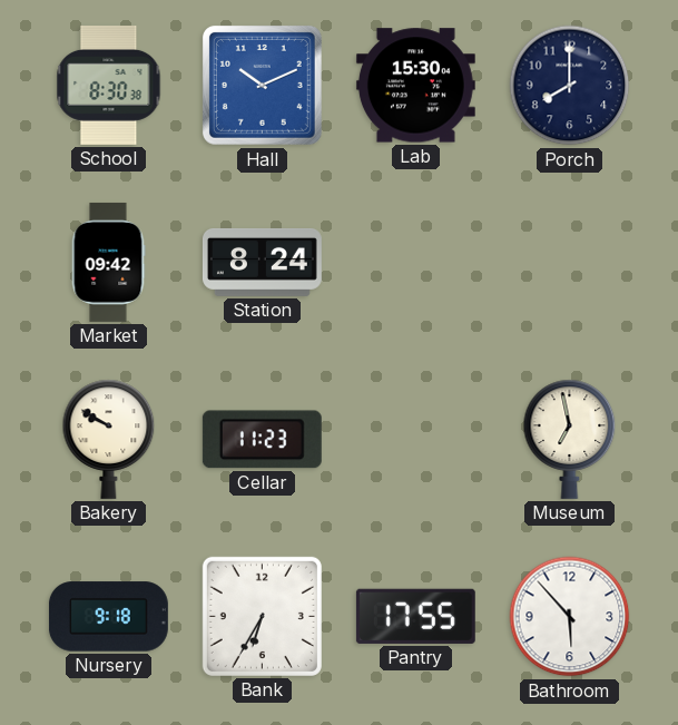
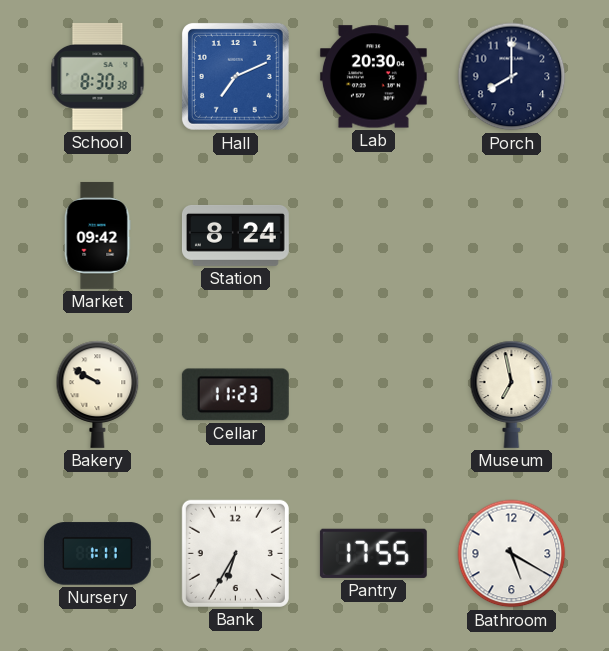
Hall: 10:11 -> 7:11
Lab: 15:30 -> 20:30
Nursery: 9:18 -> 1:11
Bathroom: 5:53 -> 5:20
